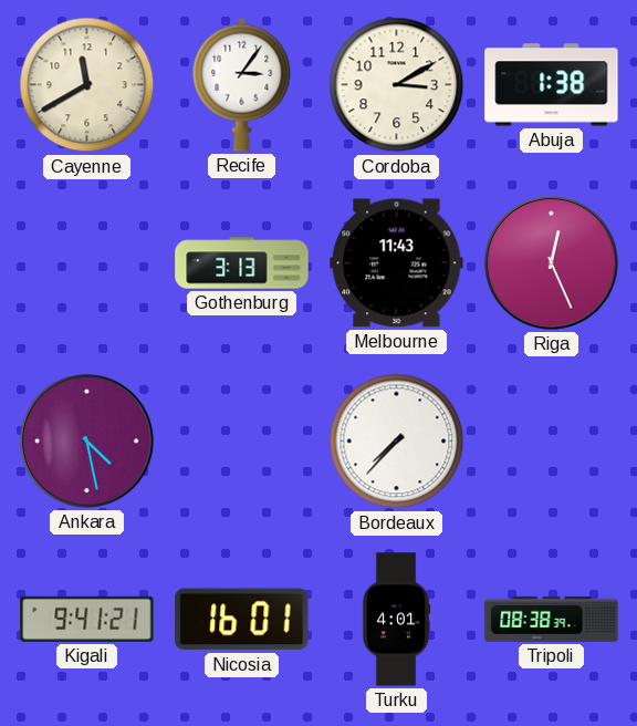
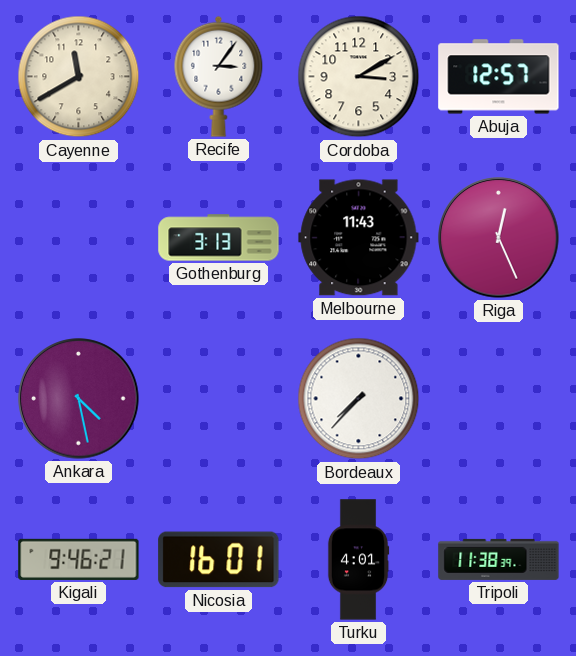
Abuja: 1:38 -> 12:57
Kigali: 9:41 -> 9:46
Tripoli: 08:38 -> 11:38
